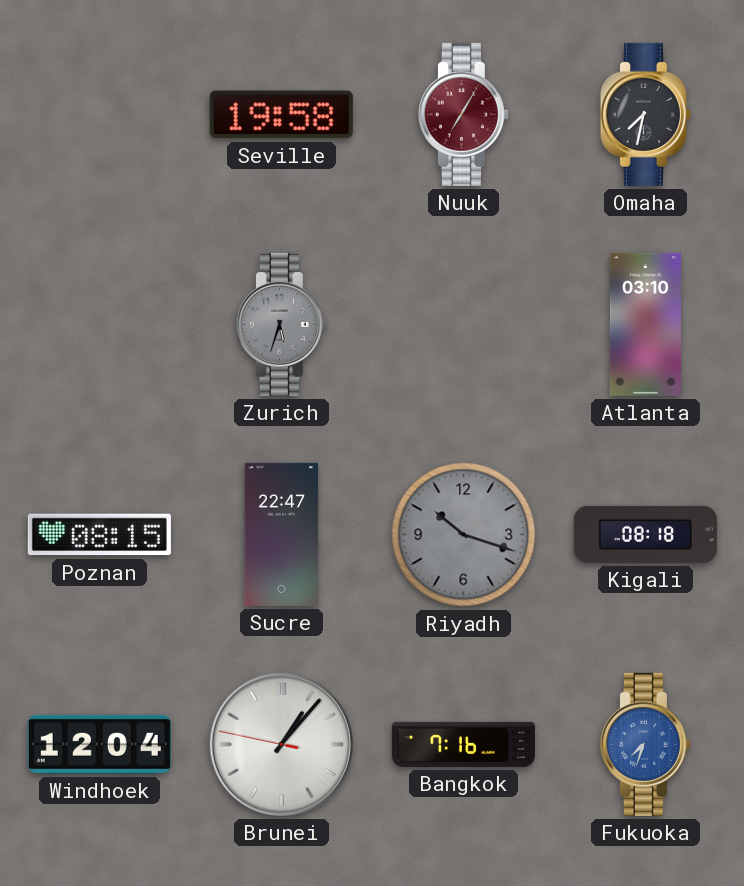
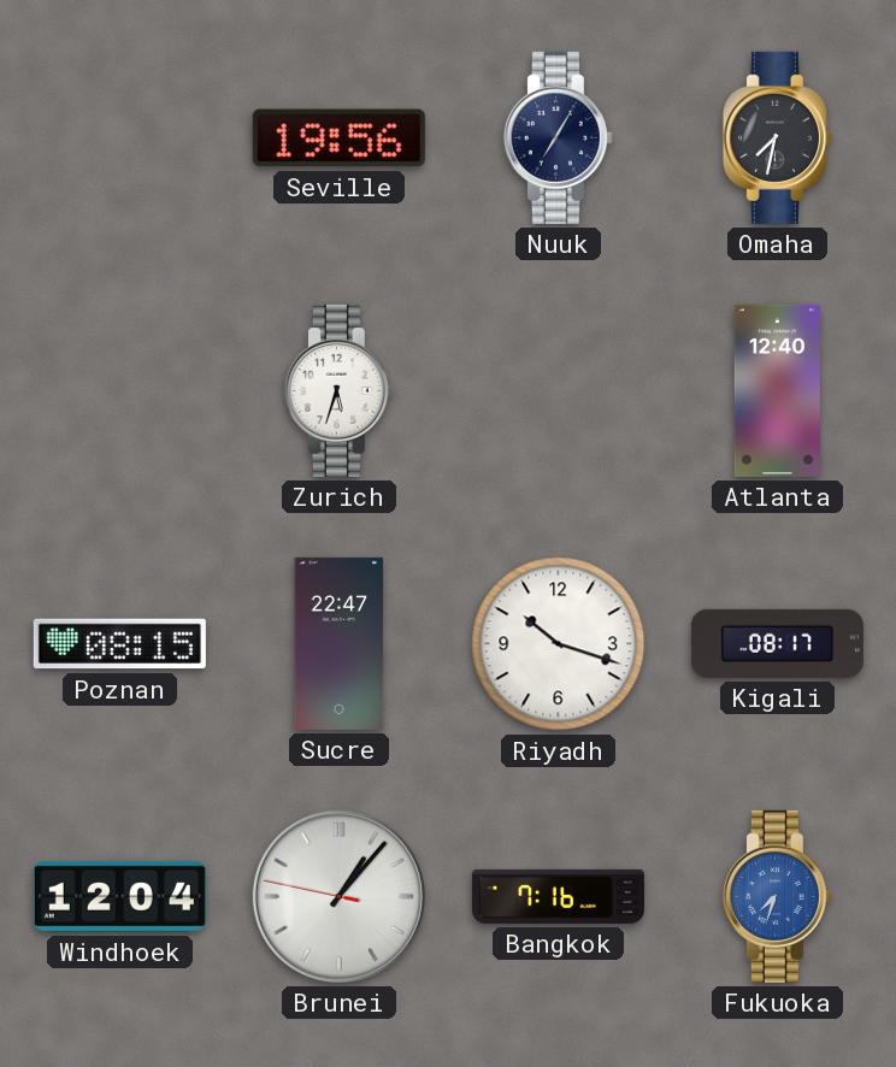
Seville: 19:58 -> 19:56
Nuuk dial: burgundy -> navy
Zurich dial: grey -> white
Atlanta: 03:10 -> 12:40
Riyadh dial: grey -> white
Kigali: 08:18 -> 08:17
